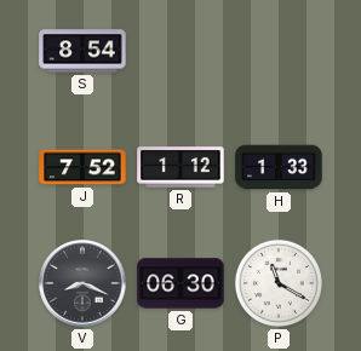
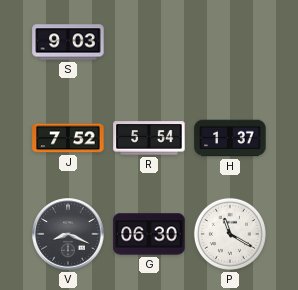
S: 8:54 -> 9:03
R: 1:12 -> 5:54
H: 1:33 -> 1:37
